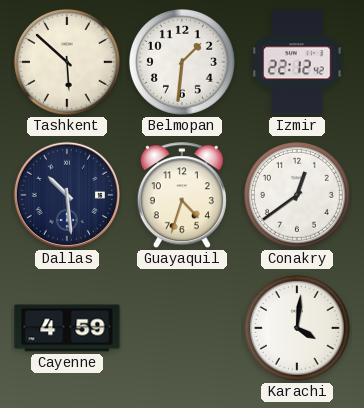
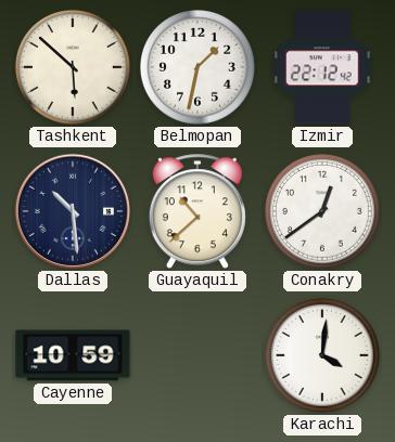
Belmopan: 1:31 -> 1:32
Guayaquil: 4:33 -> 10:38
Cayenne: 4:59 -> 10:59
